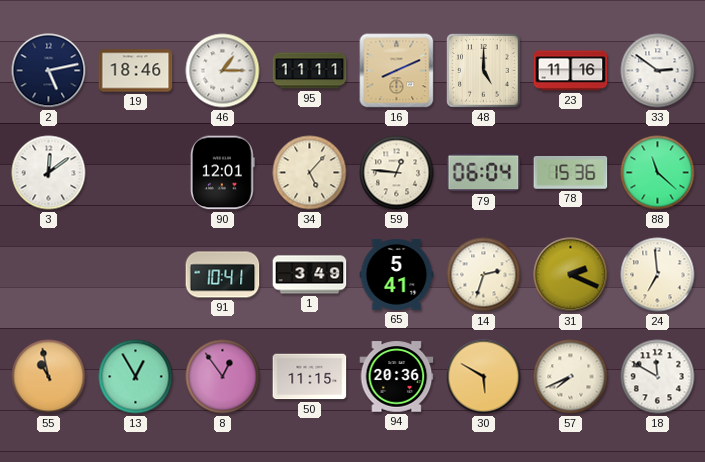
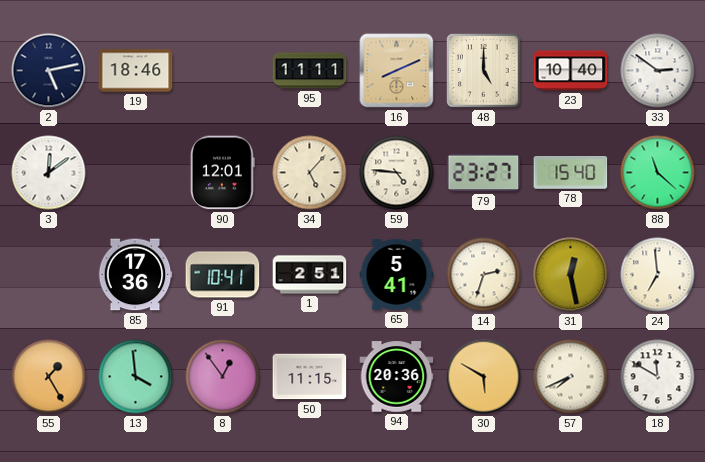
46: 1:15 -> none
23: 11:16 -> 10:40
59: 12:46 -> 4:46
79: 06:04 -> 23:27
78: 15:36 -> 15:40
85: none -> 17:36
1: 3:49 -> 2:51
31: 2:19 -> 12:28
55: 10:58 -> 1:25
13: 12:55 -> 3:59
